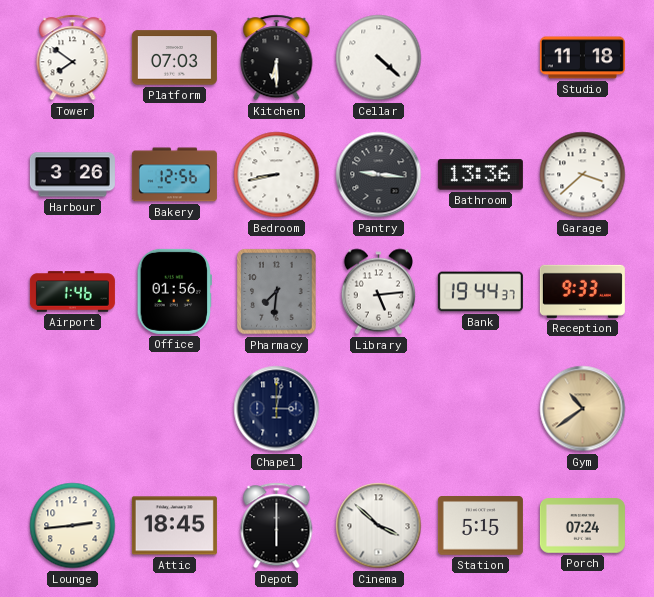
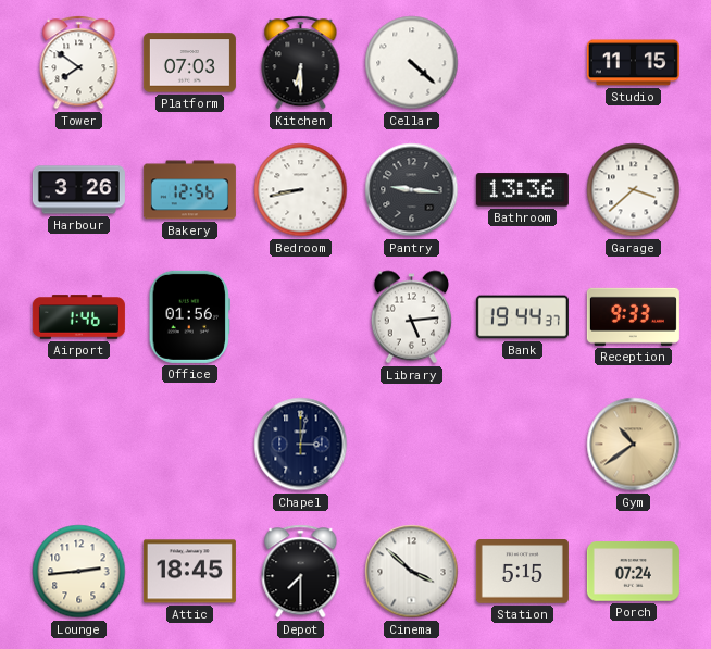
Studio: 11:18 -> 11:15
Pharmacy: 7:31 -> none
Depot: 6:00 -> 7:30
